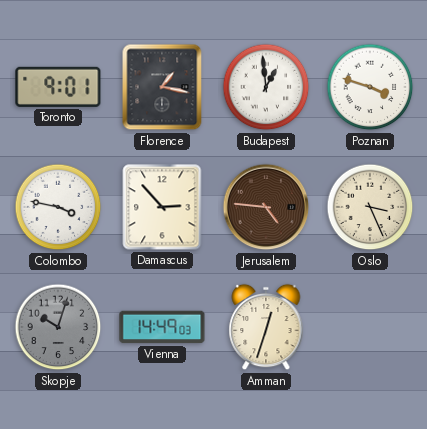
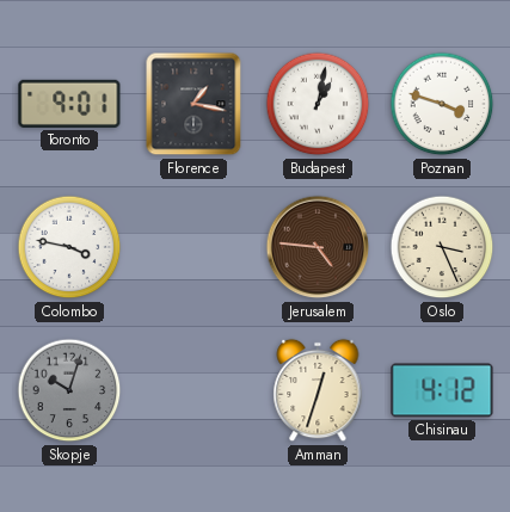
Budapest: 12:59 -> 1:02
Damascus: 2:53 -> none
Vienna: 14:49 -> none
Chisinau: none -> 4:12
